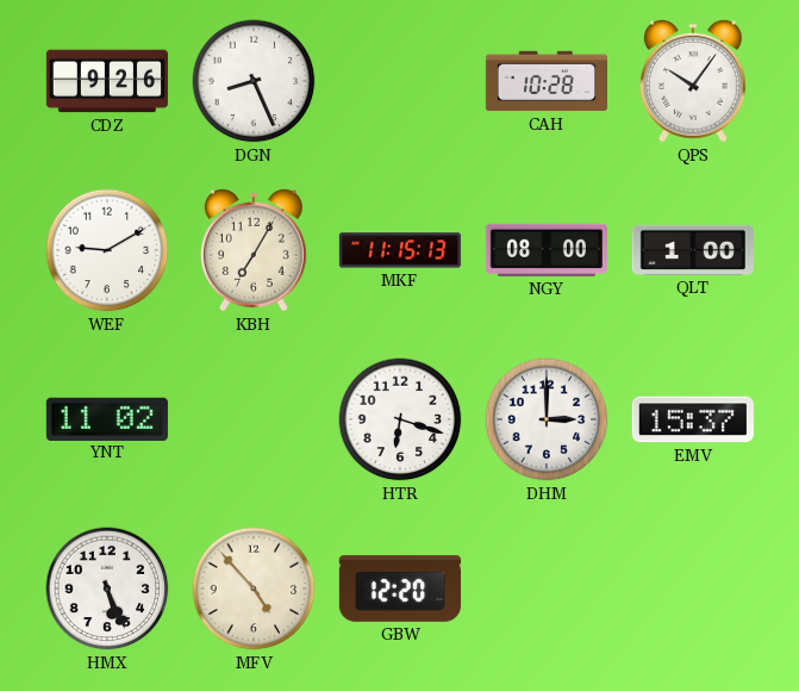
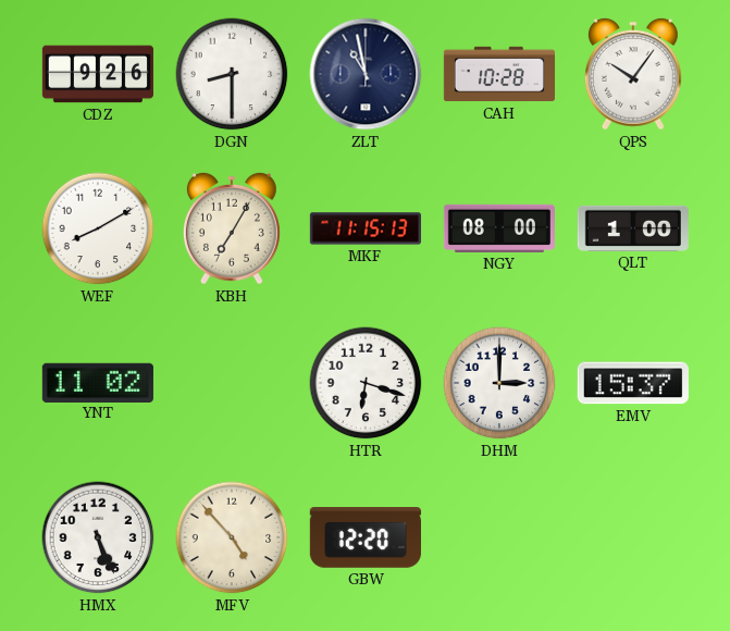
DGN: 8:26 -> 8:30
ZLT: none -> 10:58
WEF: 9:10 -> 8:10
